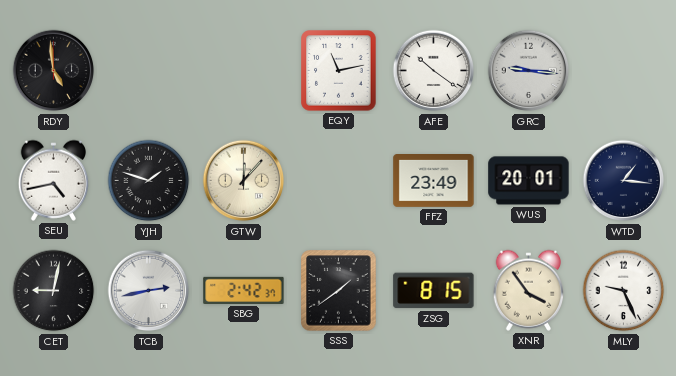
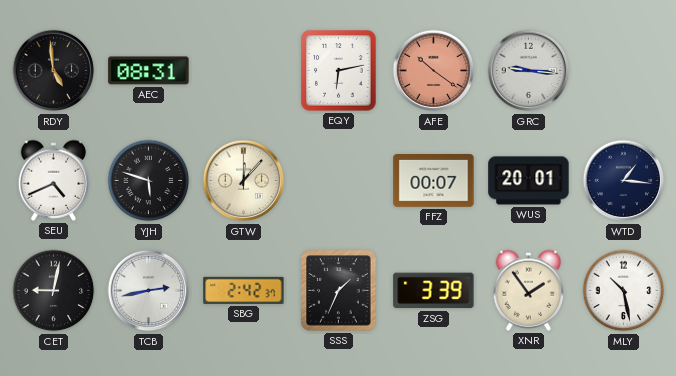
AEC: none -> 08:31
EQY: 11:13 -> 6:13
AFE dial: white -> salmon
SEU: 4:43 -> 4:41
YJH: 1:48 -> 5:48
FFZ: 23:49 -> 00:07
SSS: 1:39 -> 1:34
ZSG: 8:15 -> 3:39
XNR: 3:54 -> 1:54
MLY: 9:26 -> 10:28
